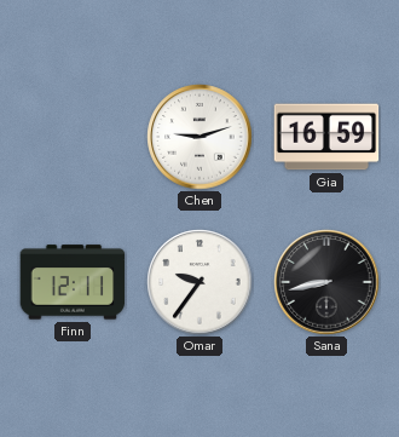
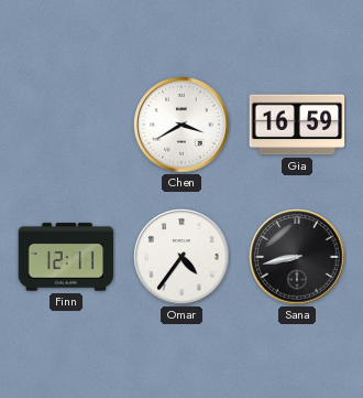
Chen: 9:12 -> 3:40
Omar: 9:36 -> 4:36
